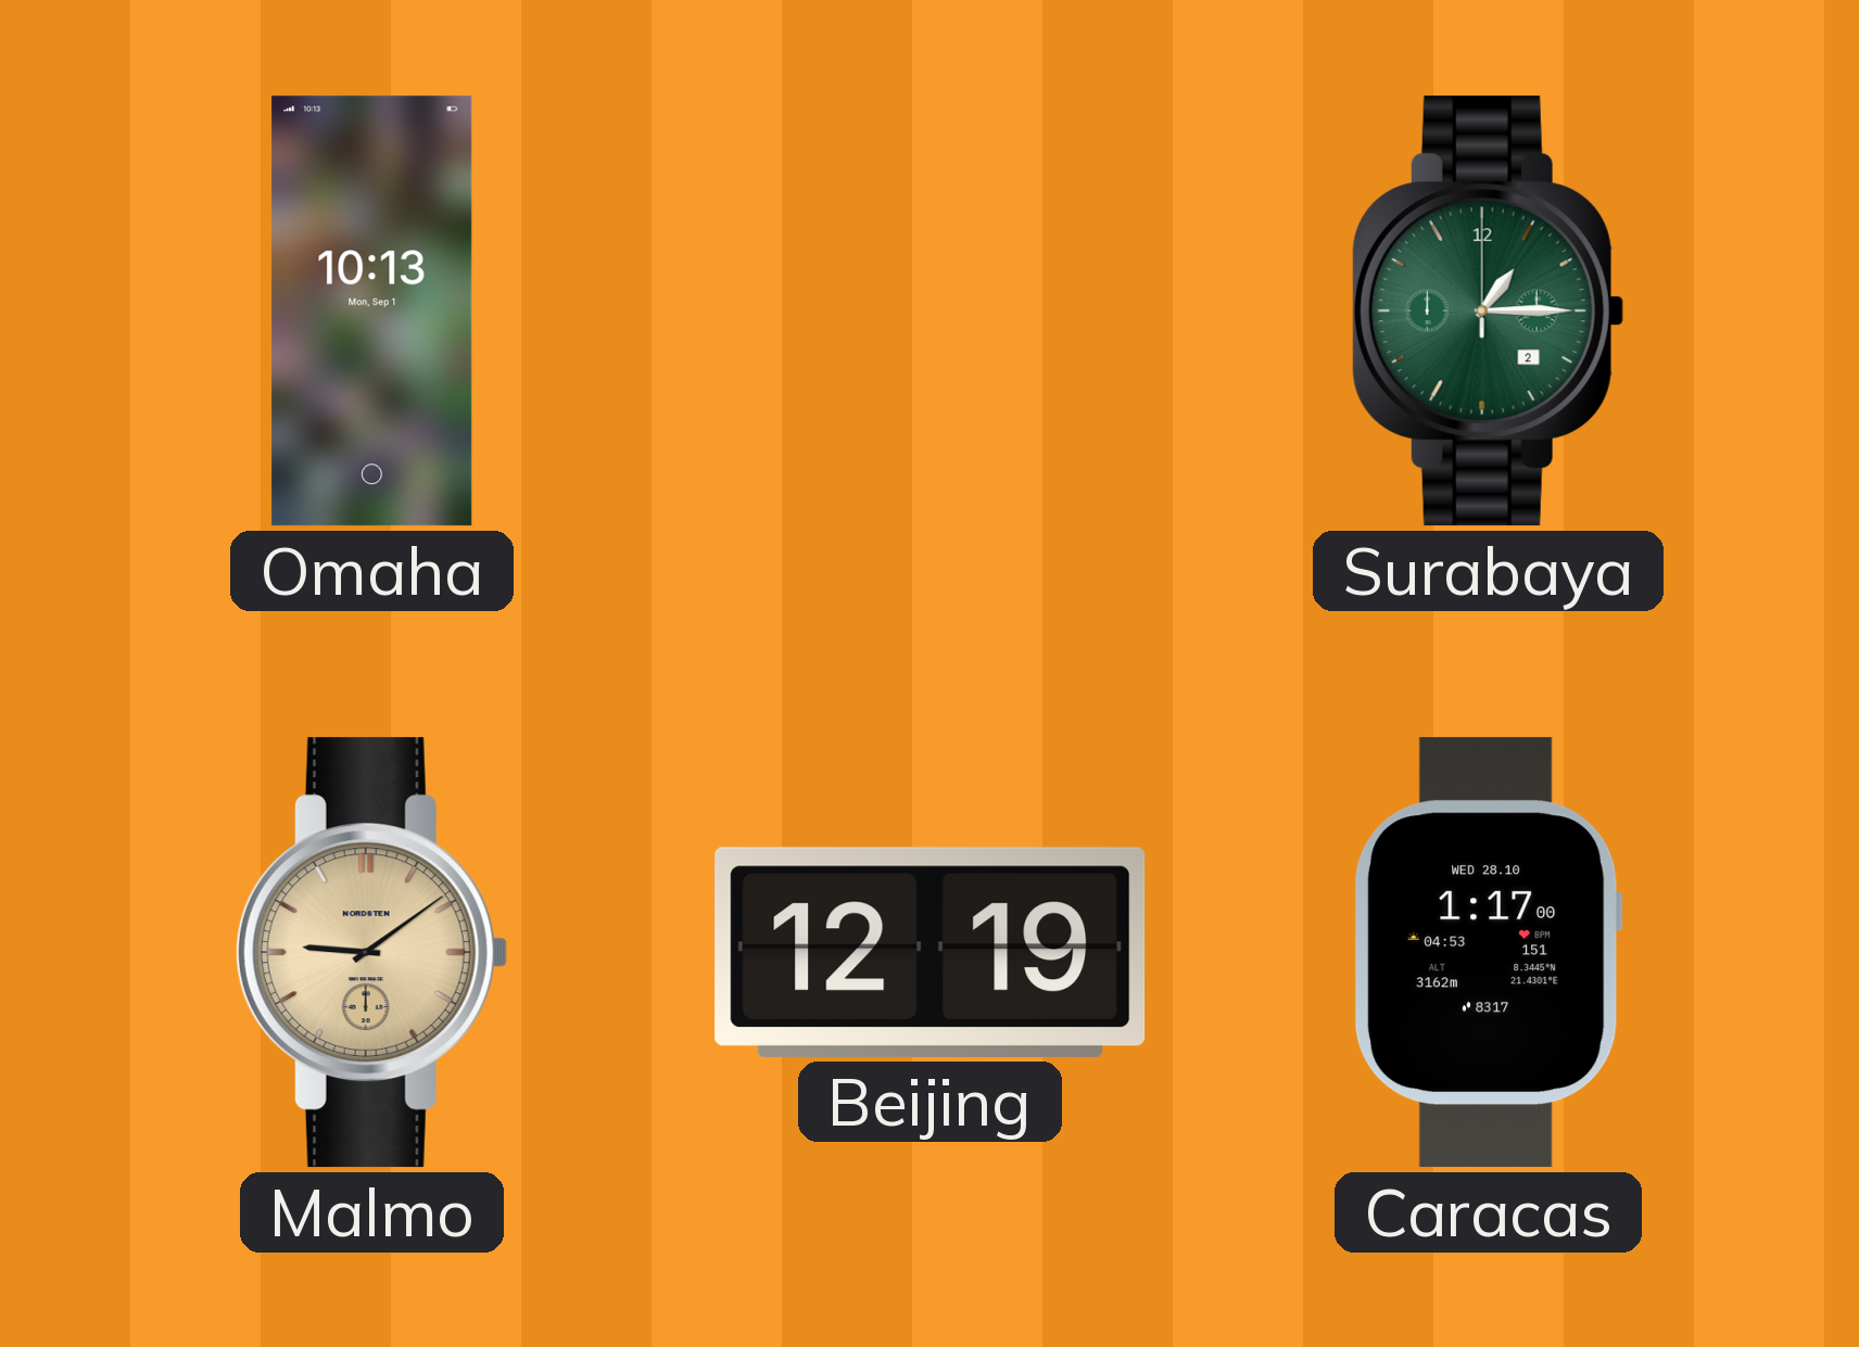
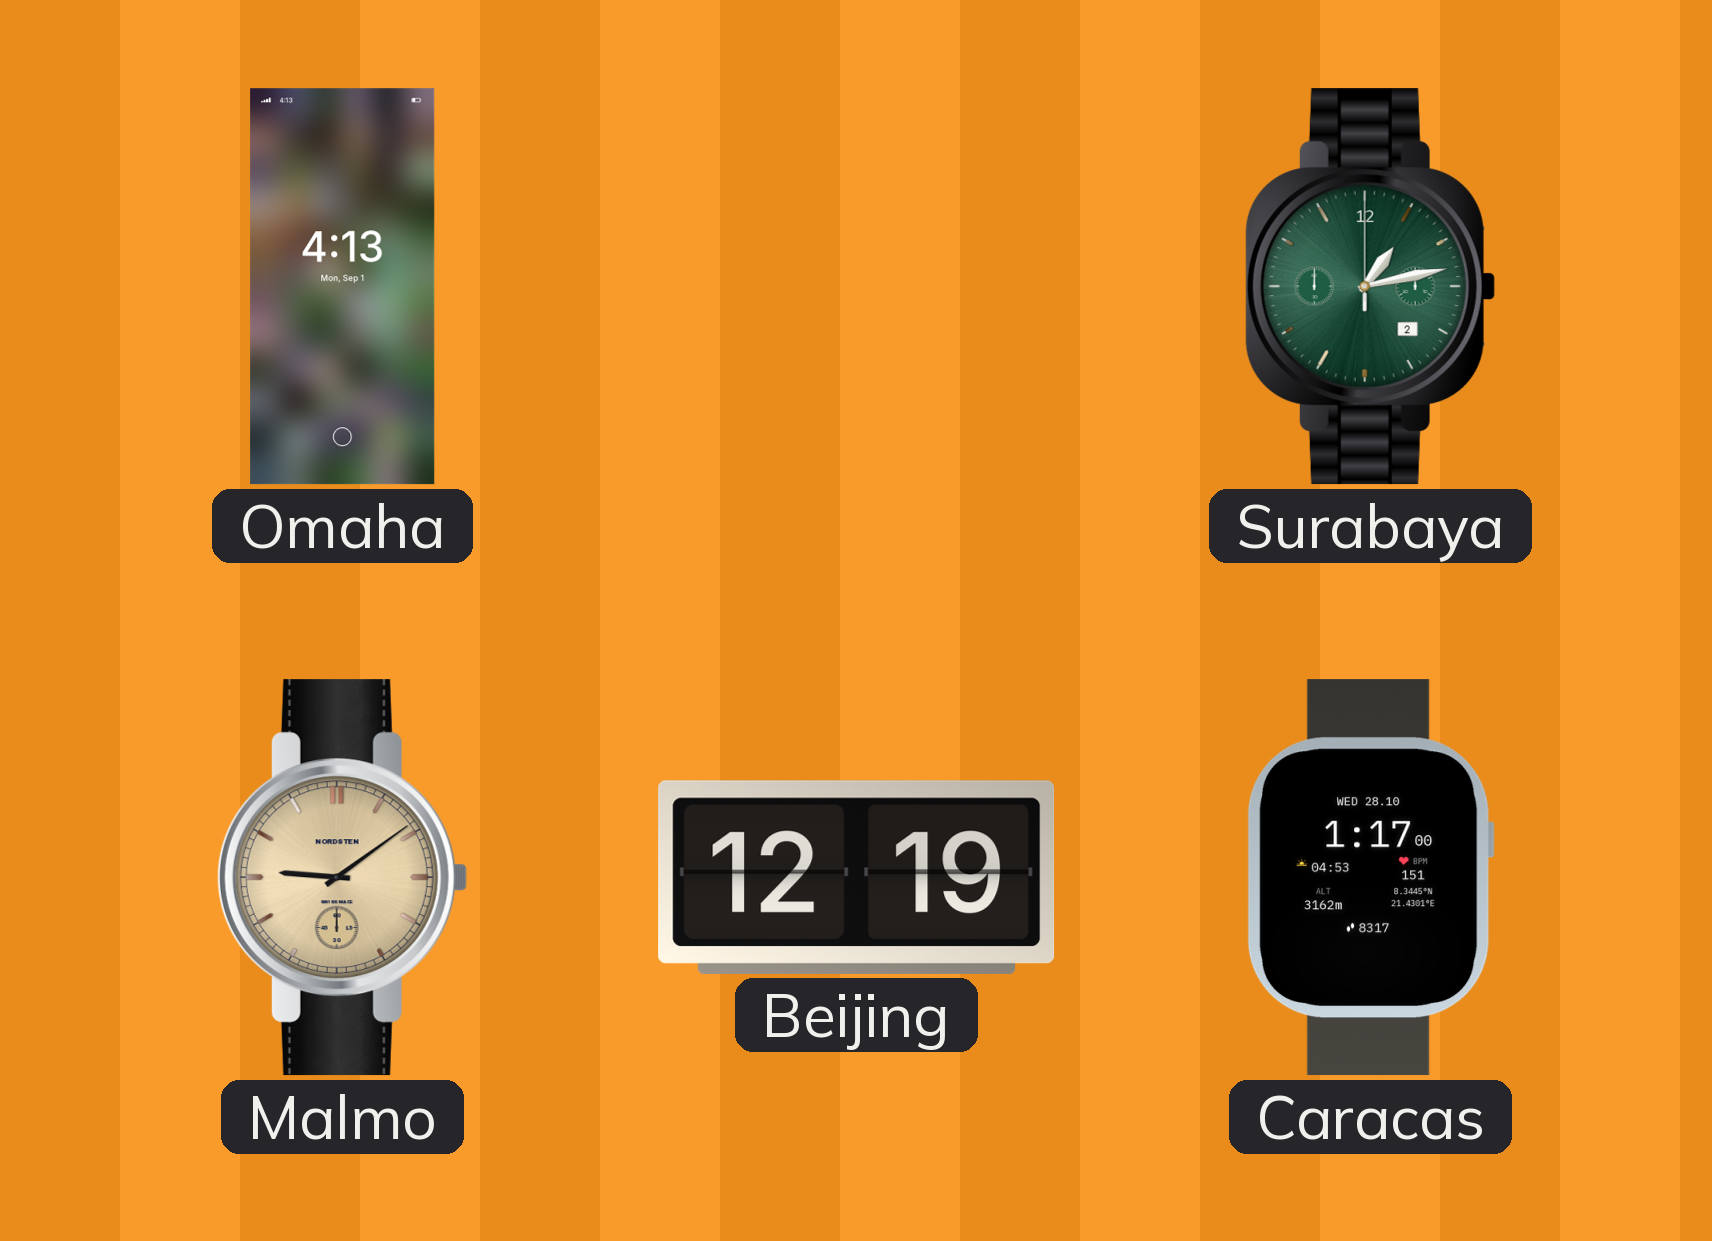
Omaha: 10:13 -> 4:13
Surabaya: 1:15 -> 1:13
